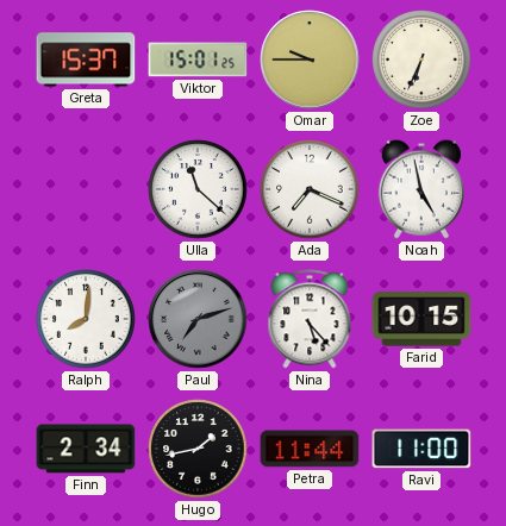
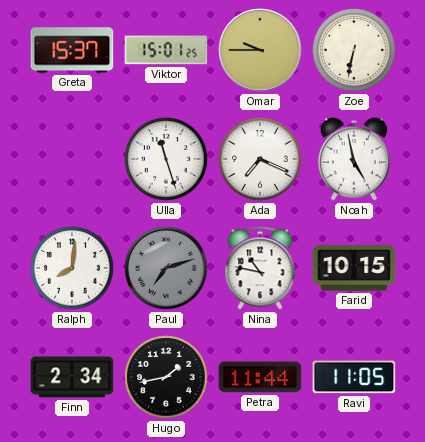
Zoe: 6:34 -> 6:32
Ulla: 11:22 -> 11:27
Nina: 5:23 -> 10:47
Ravi: 11:00 -> 11:05
